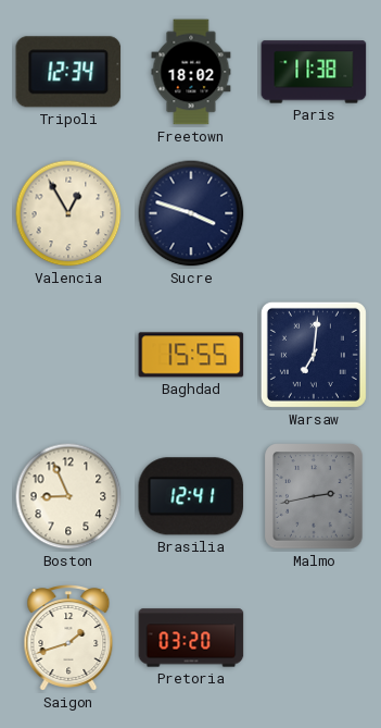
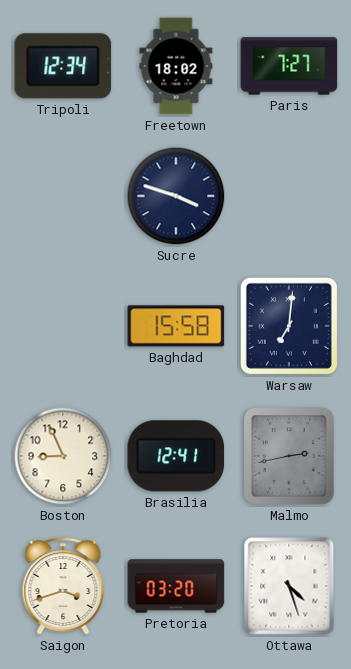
Paris: 11:38 -> 7:27
Valencia: 12:55 -> none
Baghdad: 15:55 -> 15:58
Saigon: 1:42 -> 3:42
Ottawa: none -> 4:27
